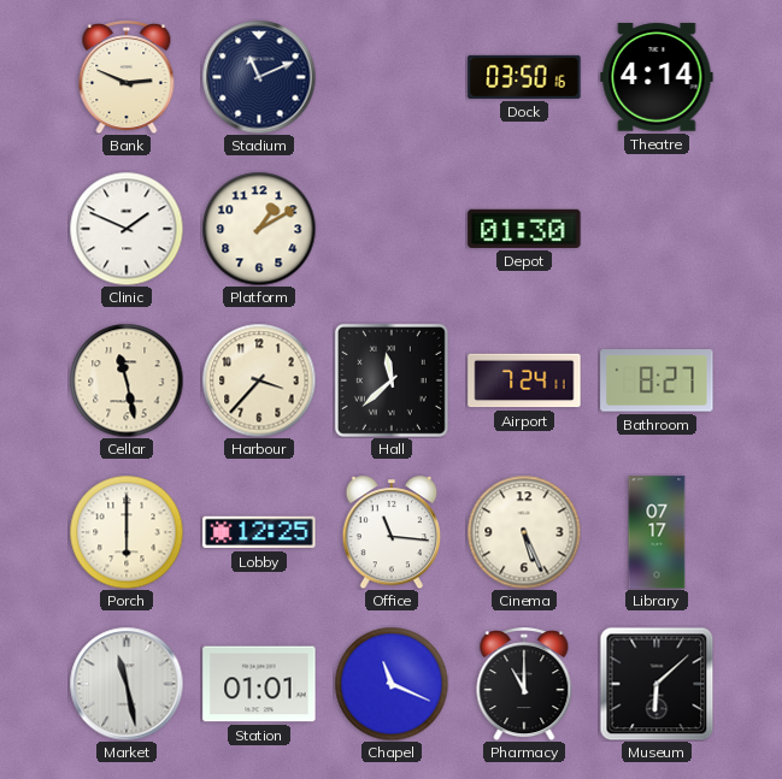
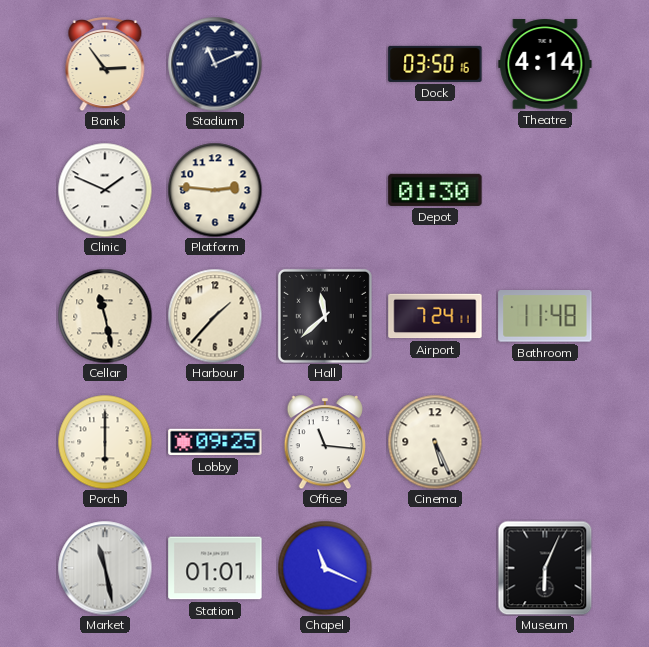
Bank: 2:49 -> 2:54
Platform: 1:10 -> 2:46
Harbour: 3:37 -> 1:37
Bathroom: 8:27 -> 11:48
Lobby: 12:25 -> 09:25
Library: 07:17 -> none
Pharmacy: 11:00 -> none
Museum: 6:08 -> 6:04
